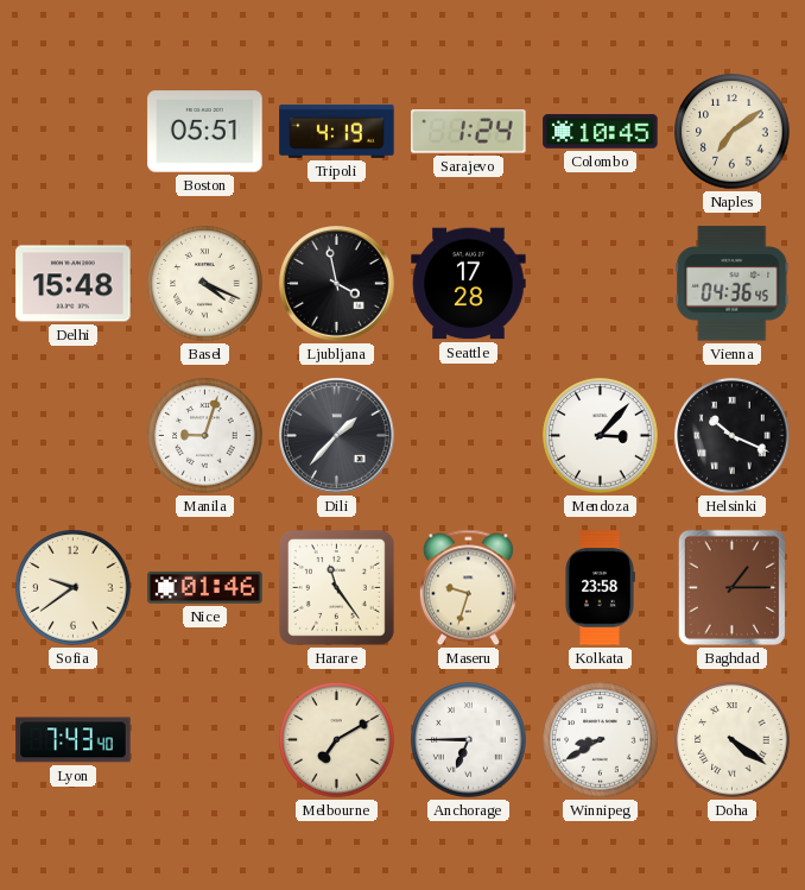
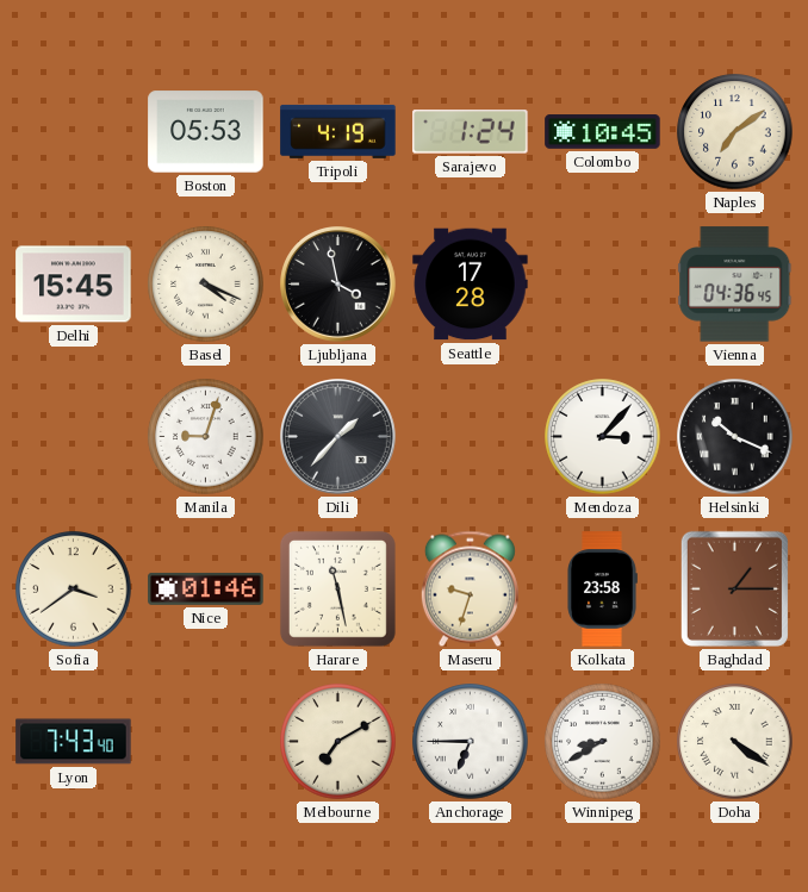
Boston: 05:51 -> 05:53
Delhi: 15:48 -> 15:45
Sofia: 9:39 -> 3:39
Harare: 11:24 -> 11:28
